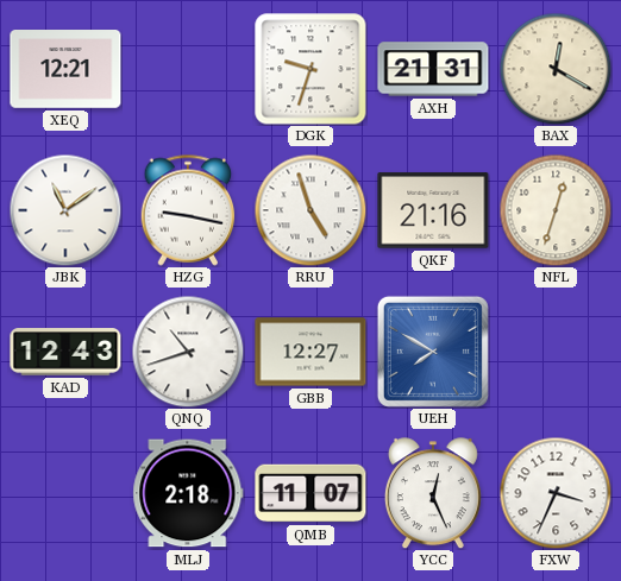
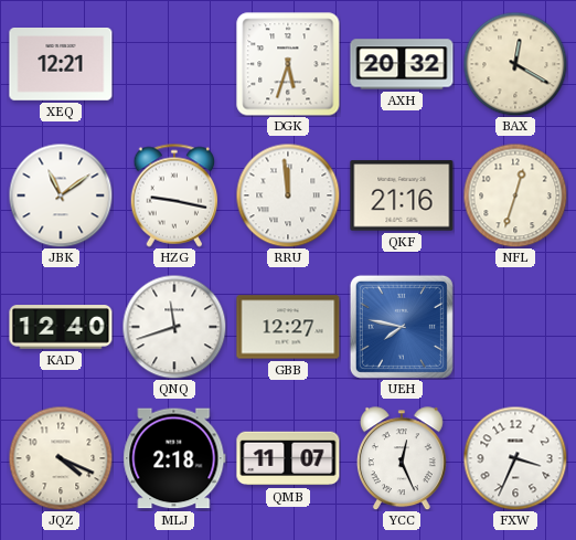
DGK: 9:33 -> 5:33
AXH: 21:31 -> 20:32
RRU: 4:57 -> 11:59
KAD: 12:43 -> 12:40
QNQ: 10:42 -> 11:42
UEH: 7:50 -> 7:47
JQZ: none -> 4:19
